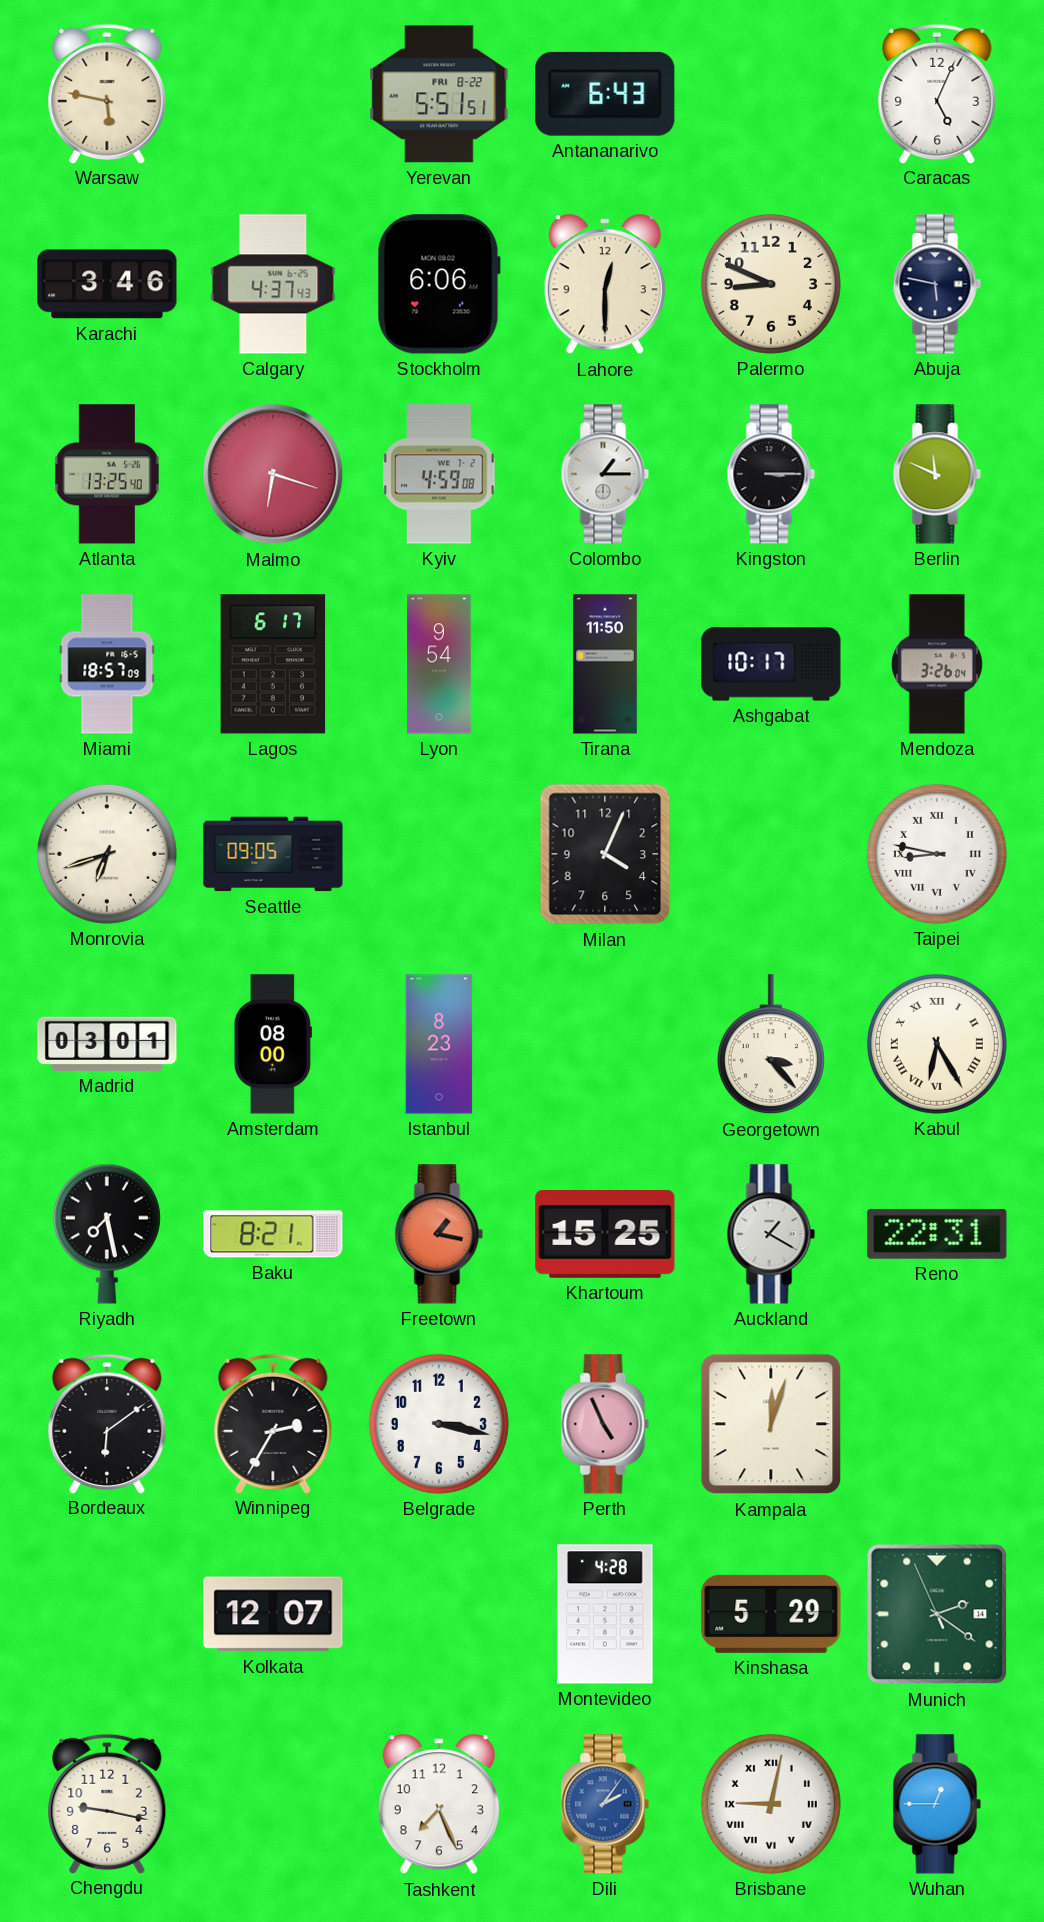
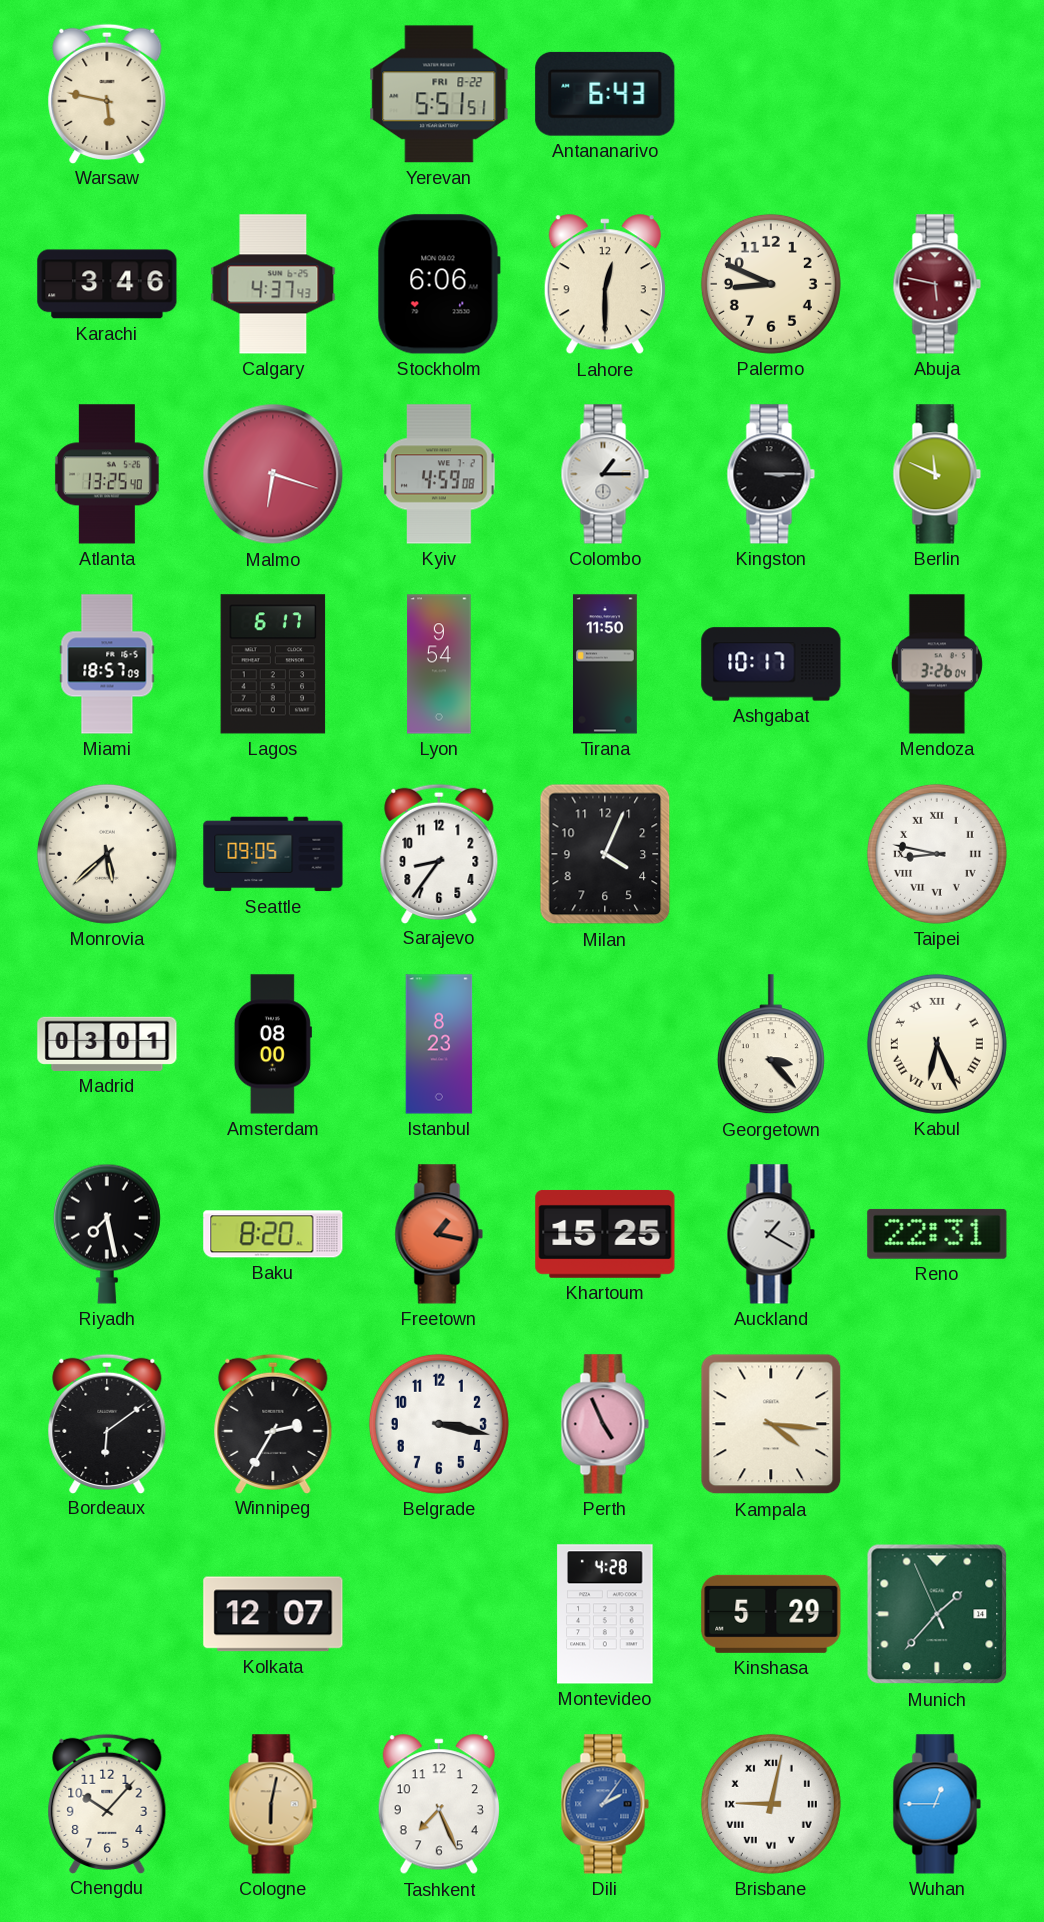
Caracas: 5:04 -> none
Abuja dial: navy -> burgundy
Monrovia: 6:42 -> 5:38
Sarajevo: none -> 8:36
Kabul: 6:25 -> 6:26
Baku: 8:21 -> 8:20
Kampala: 12:03 -> 4:16
Munich: 2:20 -> 1:36
Chengdu: 9:17 -> 10:07
Cologne: none -> 6:02
